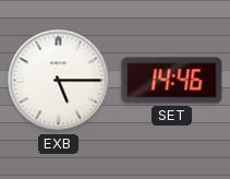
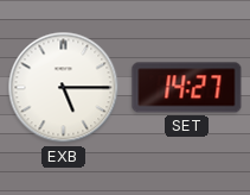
SET: 14:46 -> 14:27
